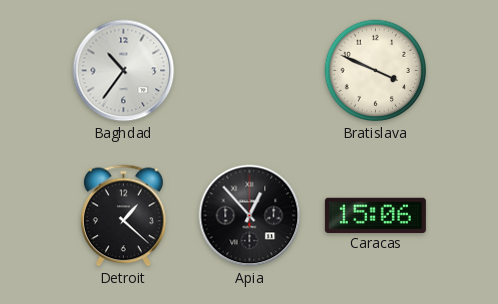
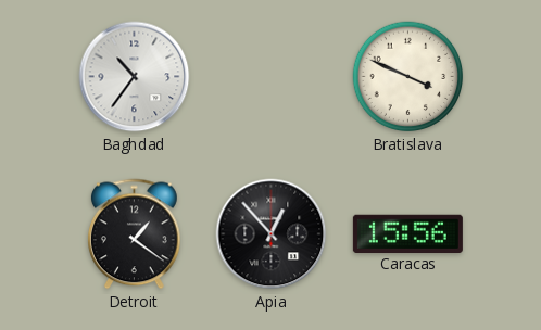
Detroit: 1:22 -> 1:21
Caracas: 15:06 -> 15:56
